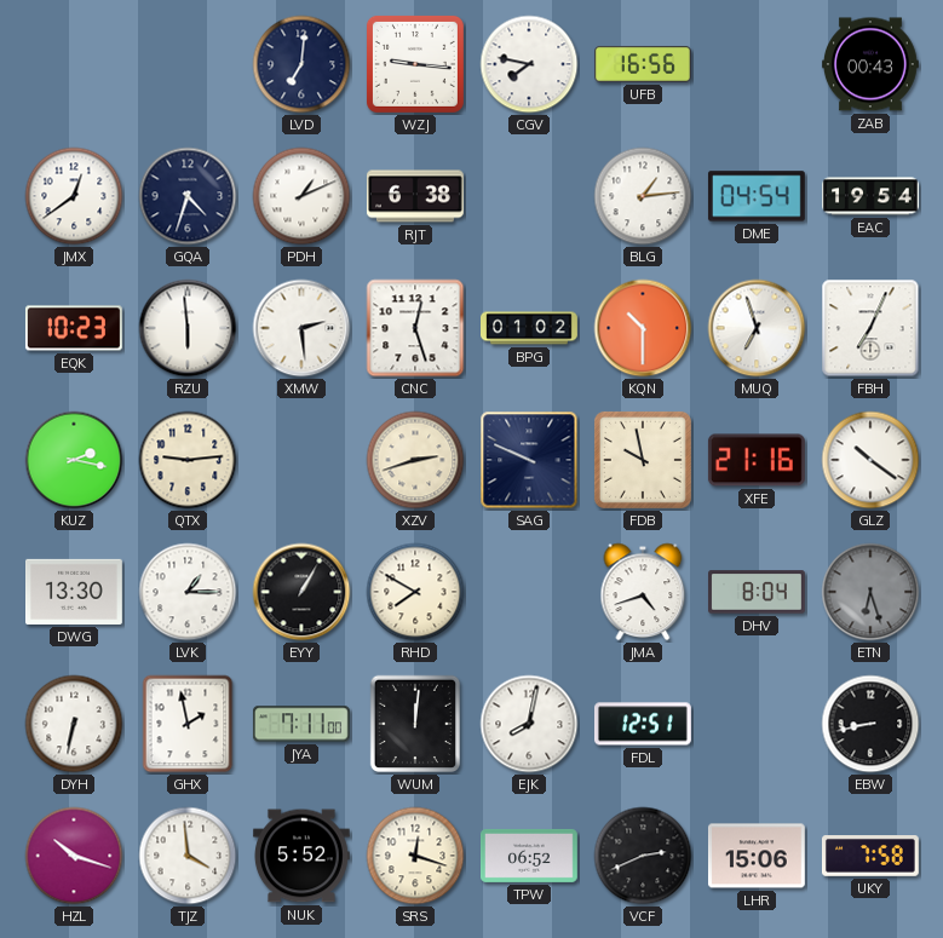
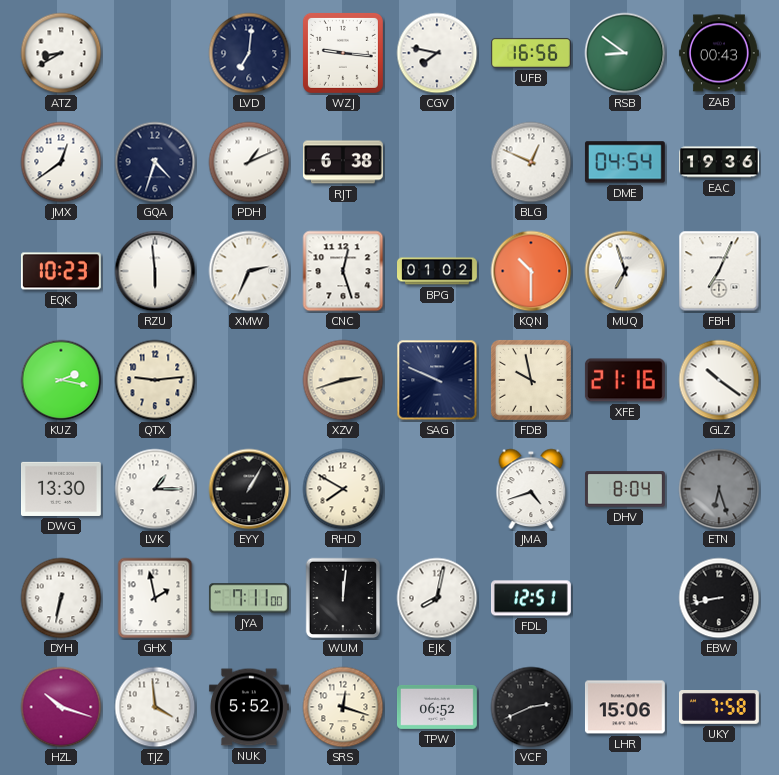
ATZ: none -> 8:40
RSB: none -> 8:51
BLG: 1:14 -> 12:49
EAC: 19:54 -> 19:36
XMW: 2:29 -> 2:34
